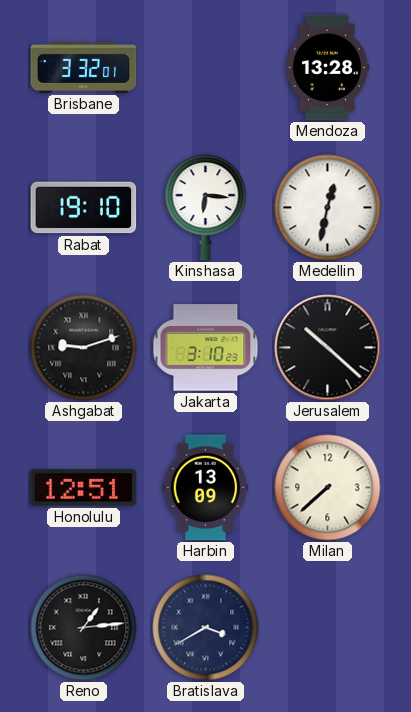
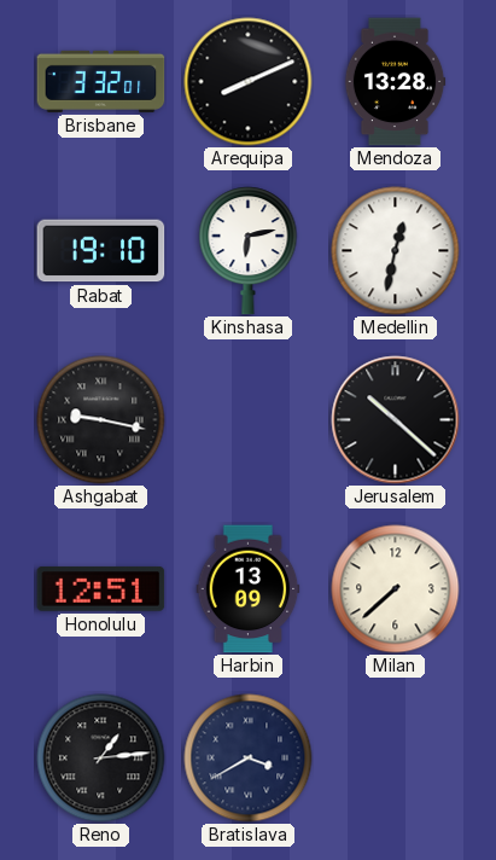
Arequipa: none -> 8:11
Kinshasa: 6:16 -> 6:13
Ashgabat: 9:12 -> 9:17
Jakarta: 3:10 -> none
